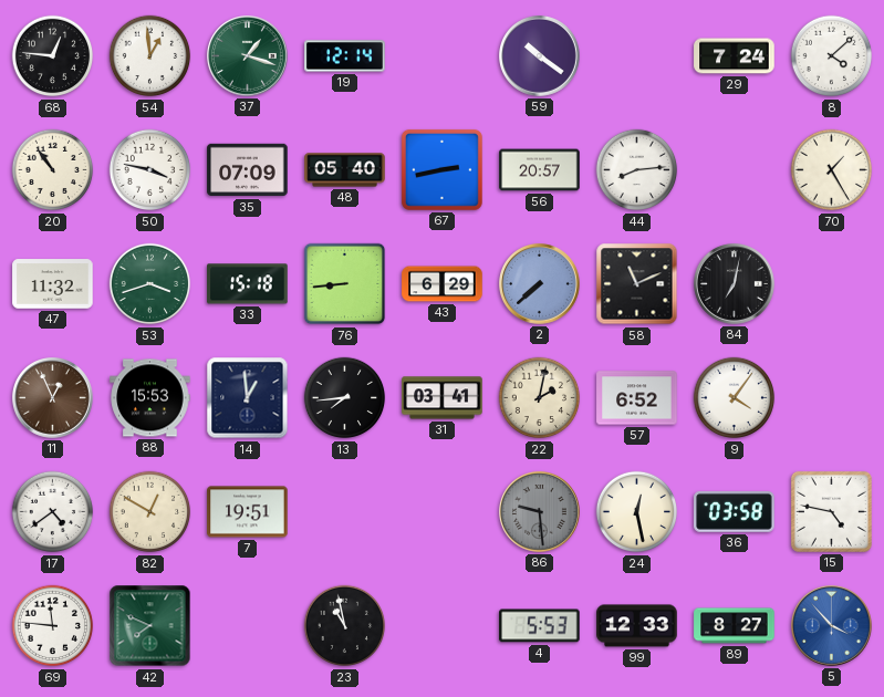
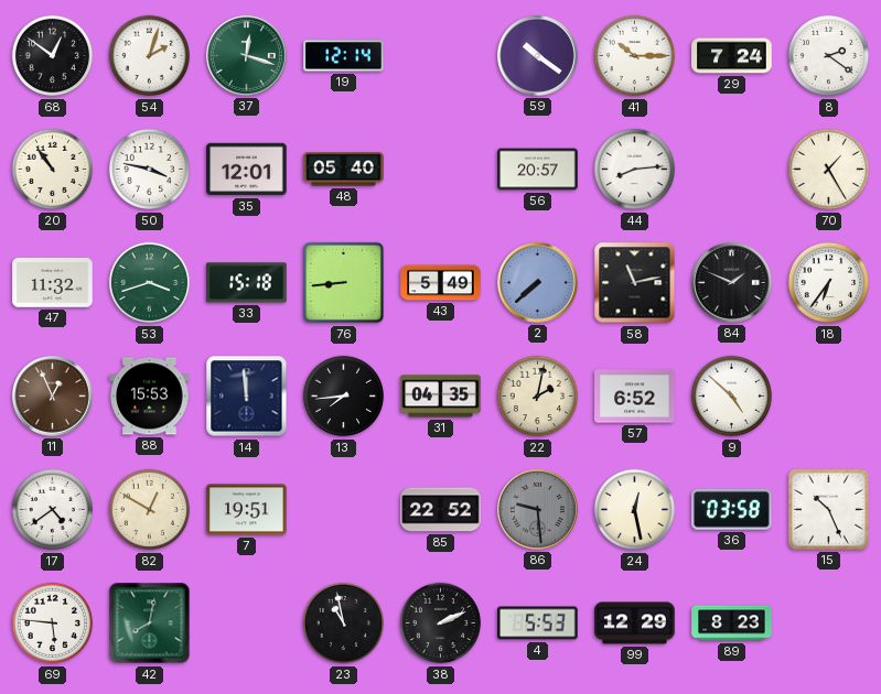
68: 12:46 -> 12:51
54: 12:59 -> 2:03
37: 1:18 -> 12:18
41: none -> 10:15
8: 4:08 -> 2:21
35: 07:09 -> 12:01
67: 2:43 -> none
43: 6:29 -> 5:49
58: 11:11 -> 11:13
84: 7:02 -> 1:49
18: none -> 6:36
14: 12:59 -> 11:59
31: 03:41 -> 04:35
9: 4:06 -> 4:52
85: none -> 22:52
15: 4:47 -> 10:26
69: 11:46 -> 5:46
42: 7:49 -> 8:02
38: none -> 2:11
99: 12:33 -> 12:29
89: 8:27 -> 8:23
5: 3:53 -> none
